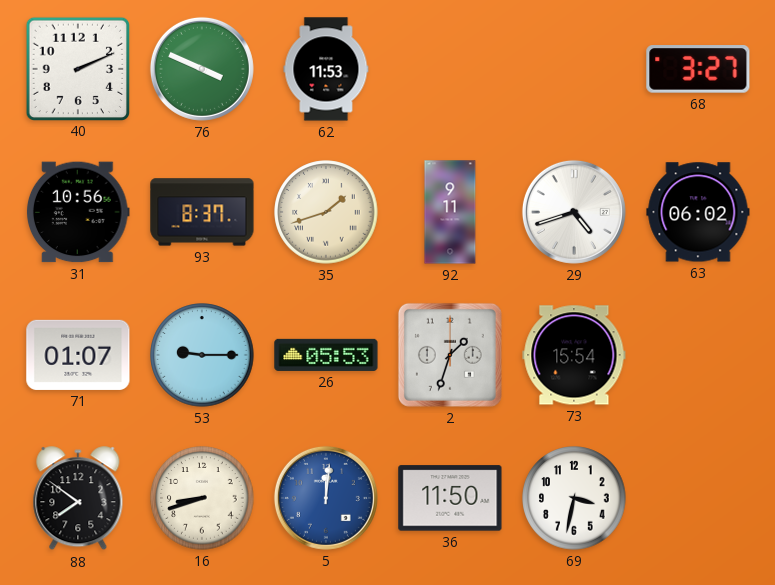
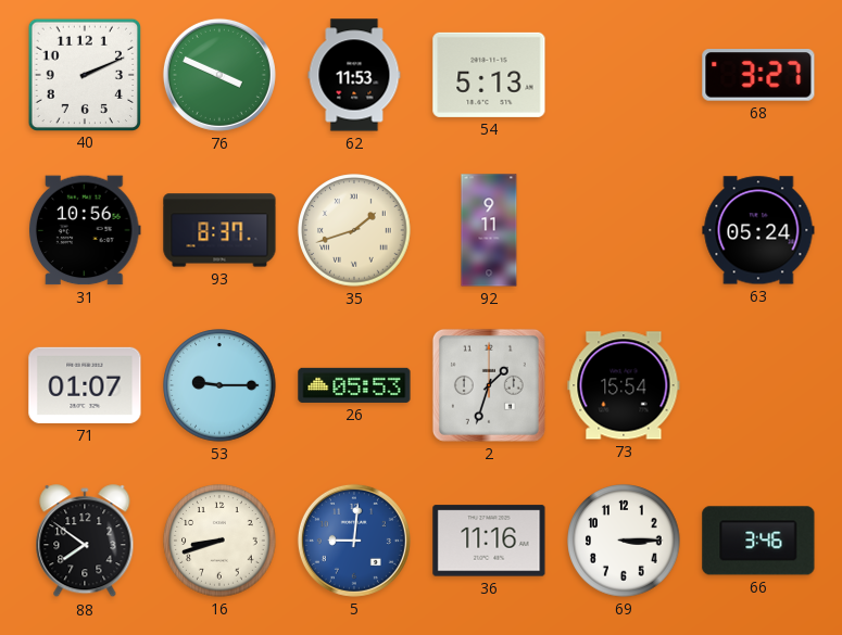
54: none -> 5:13
29: 4:42 -> none
63: 06:02 -> 05:24
5: 12:01 -> 9:01
36: 11:50 -> 11:16
69: 3:32 -> 3:15
66: none -> 3:46
